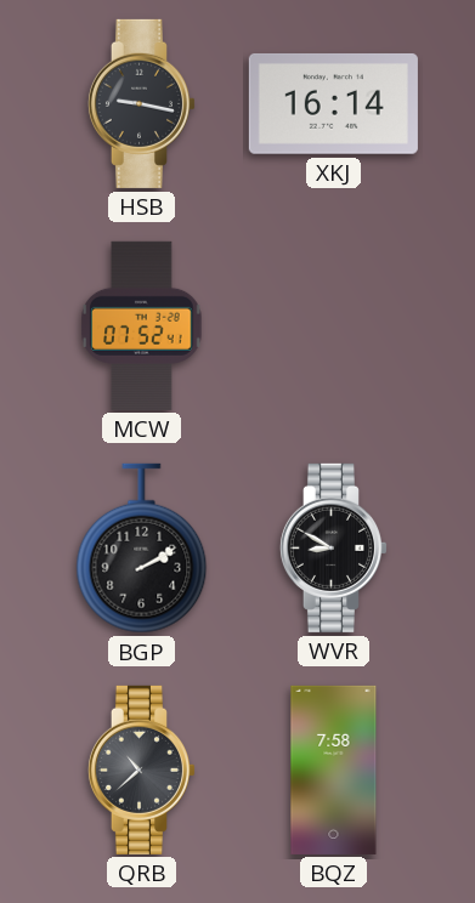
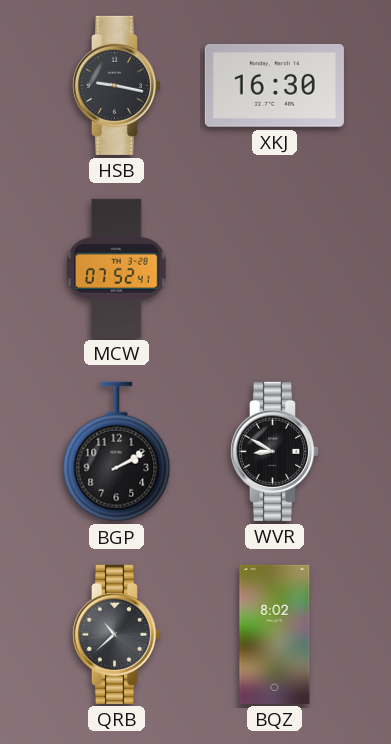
XKJ: 16:14 -> 16:30
BQZ: 7:58 -> 8:02
